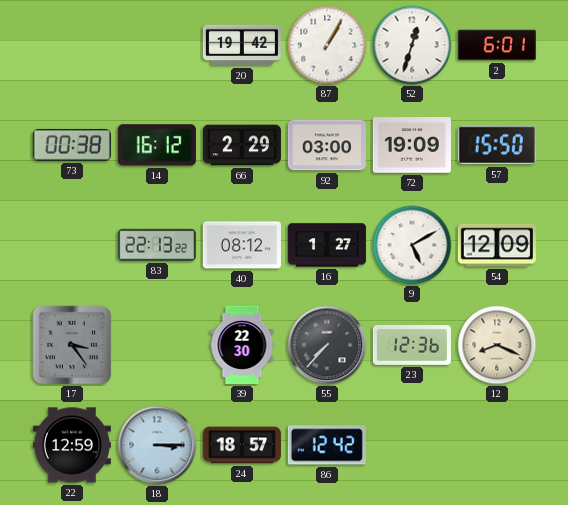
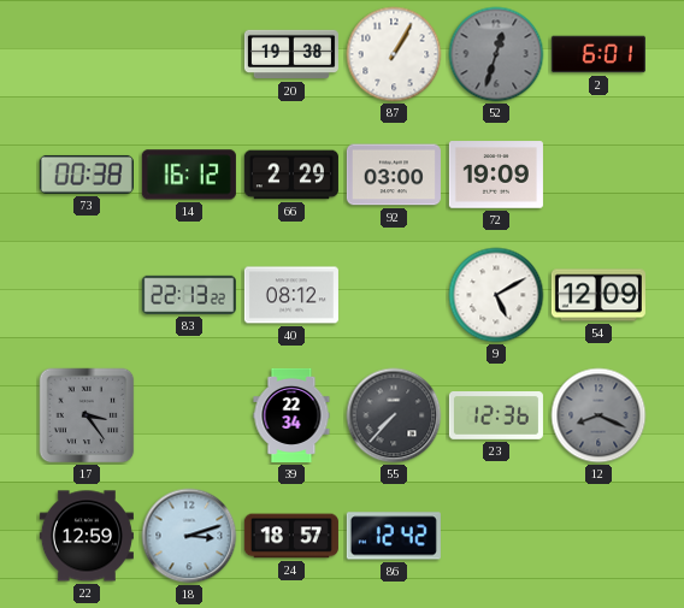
20: 19:42 -> 19:38
52 dial: white -> grey
57: 15:50 -> none
16: 1:27 -> none
39: 22:30 -> 22:34
12 dial: cream -> grey
18: 3:15 -> 3:12
